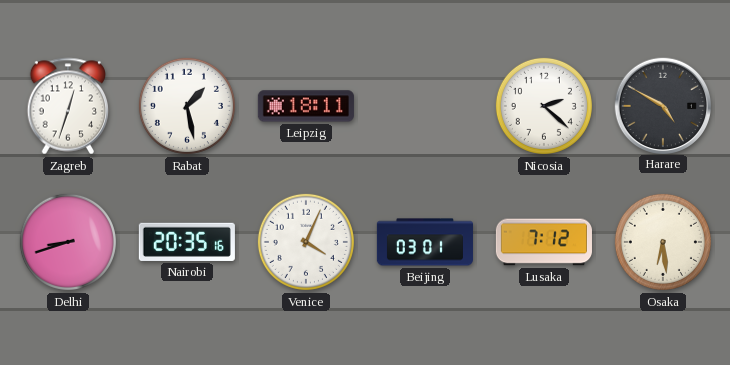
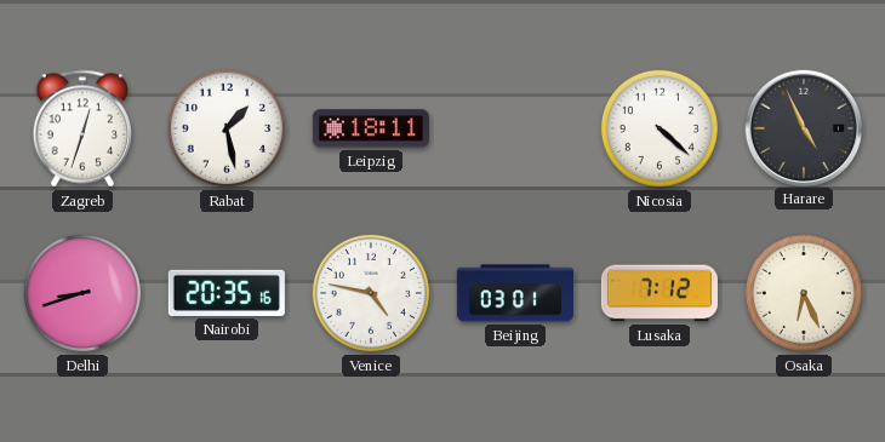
Nicosia: 2:22 -> 4:22
Harare: 4:50 -> 4:56
Venice: 4:04 -> 4:47
Osaka: 6:29 -> 6:26
